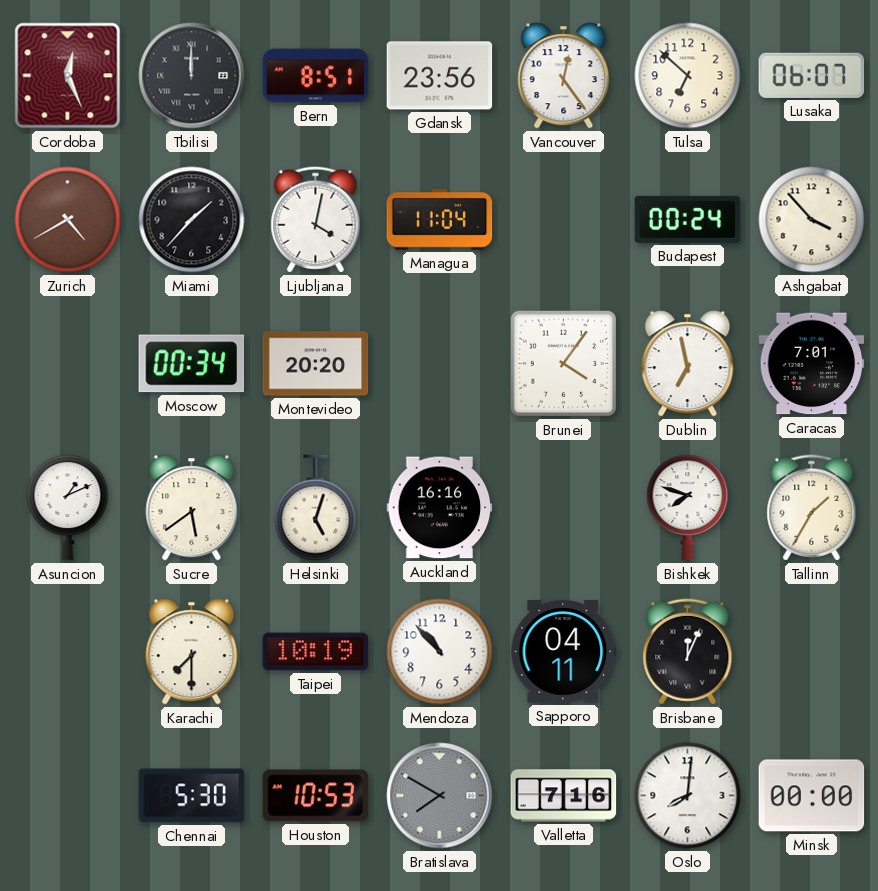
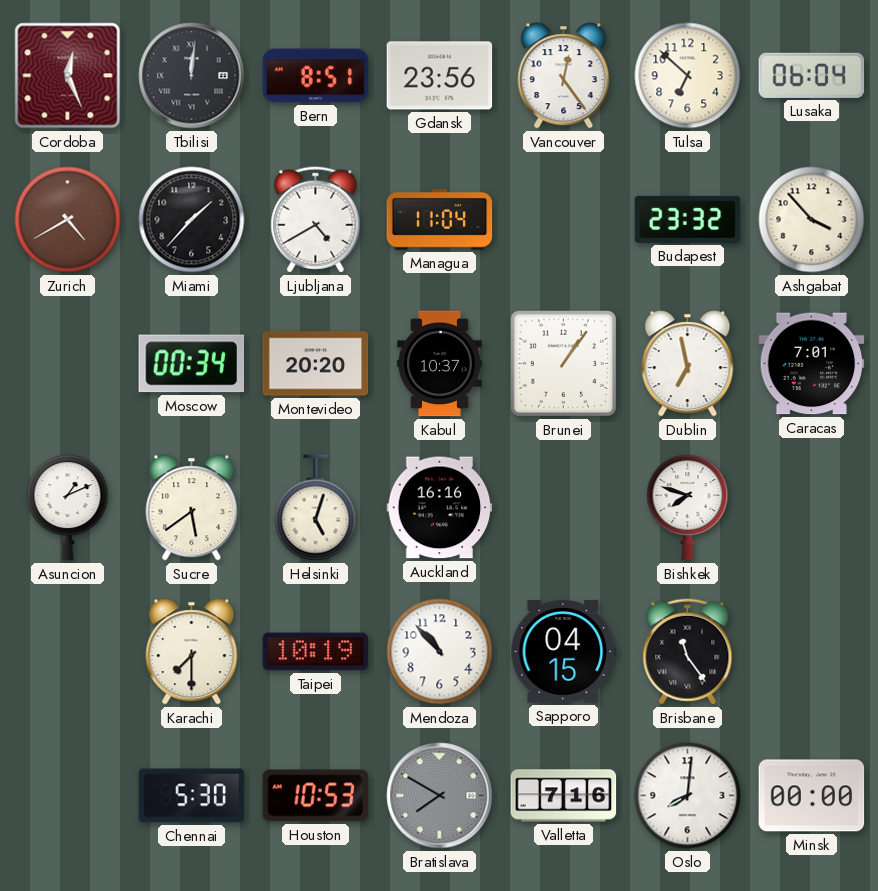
Tbilisi: 12:00 -> 12:01
Lusaka: 06:07 -> 06:04
Ljubljana: 4:02 -> 4:40
Budapest: 00:24 -> 23:32
Kabul: none -> 10:37
Brunei: 4:06 -> 1:06
Tallinn: 1:35 -> none
Sapporo: 04:11 -> 04:15
Brisbane: 12:04 -> 11:24
